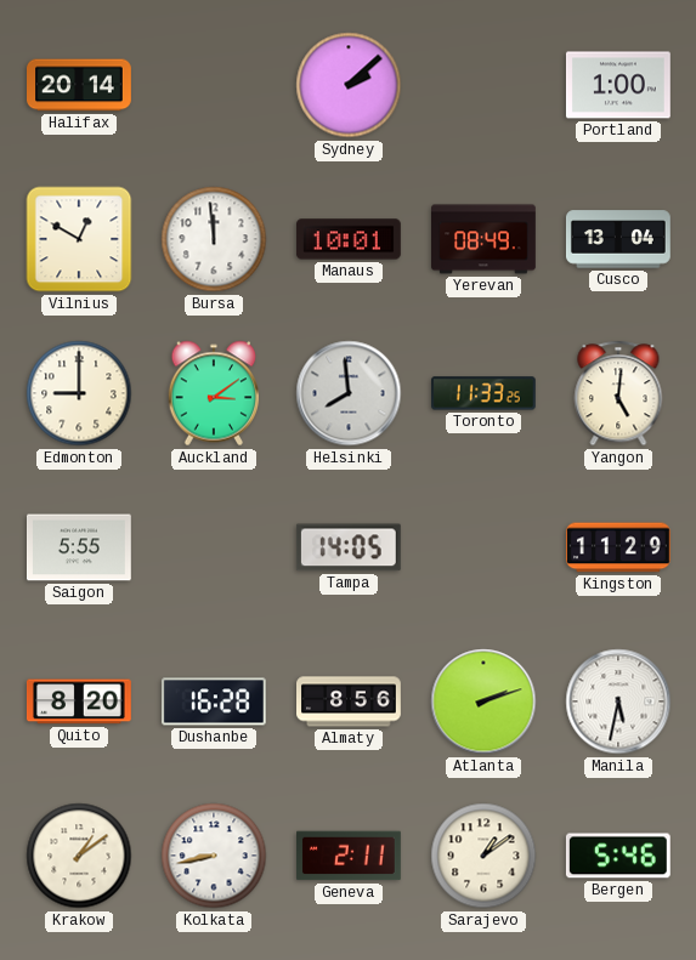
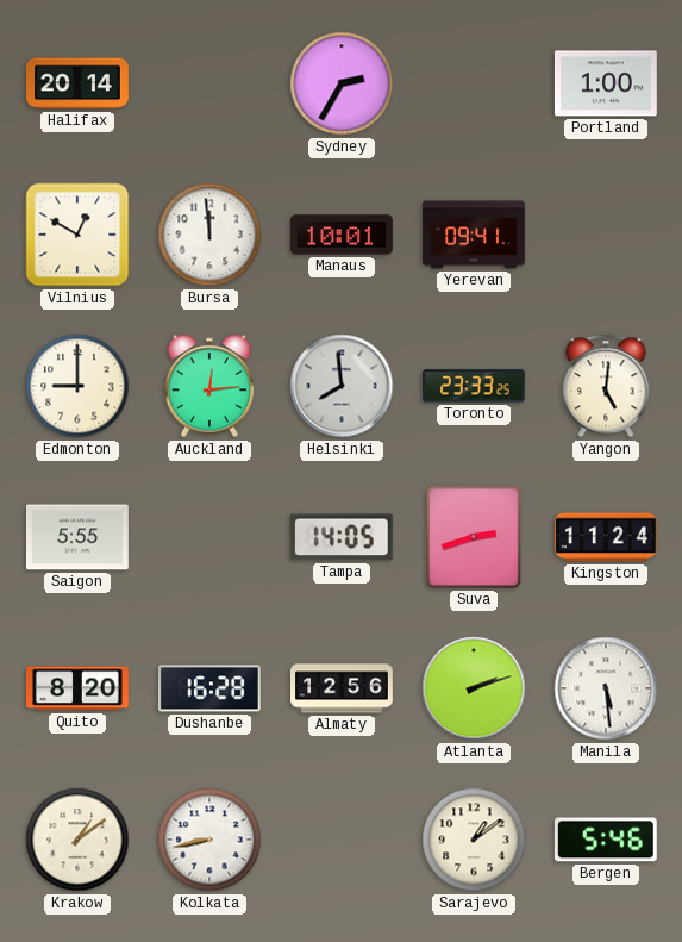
Sydney: 2:08 -> 2:35
Yerevan: 08:49 -> 09:41
Cusco: 13:04 -> none
Auckland: 3:09 -> 12:14
Toronto: 11:33 -> 23:33
Suva: none -> 2:42
Kingston: 11:29 -> 11:24
Almaty: 8:56 -> 12:56
Manila: 5:32 -> 5:29
Geneva: 2:11 -> none
